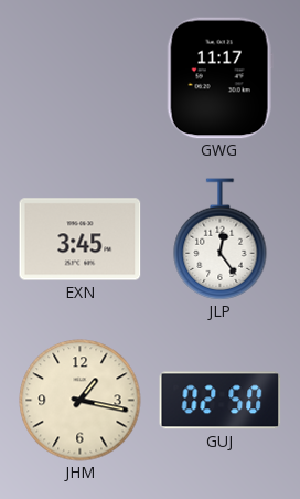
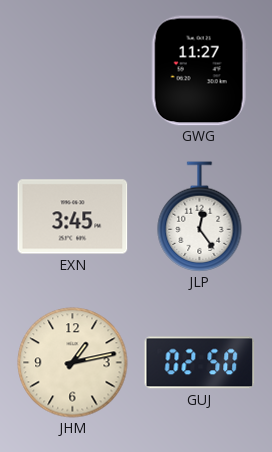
GWG: 11:17 -> 11:27
JHM: 1:17 -> 1:13
